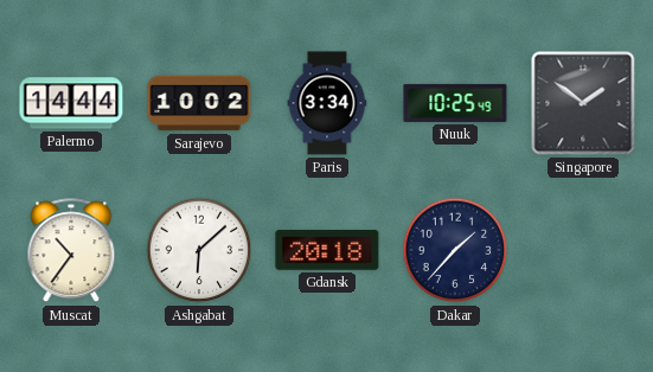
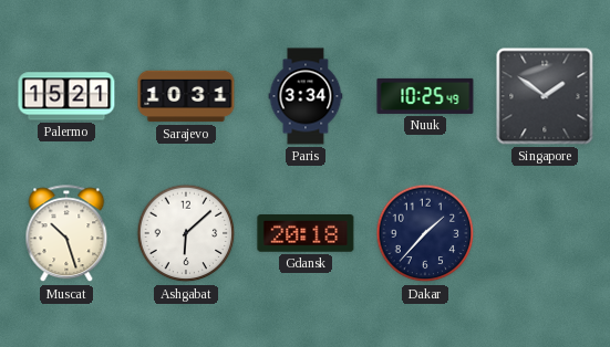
Palermo: 14:44 -> 15:21
Sarajevo: 10:02 -> 10:31
Muscat: 10:36 -> 10:27
